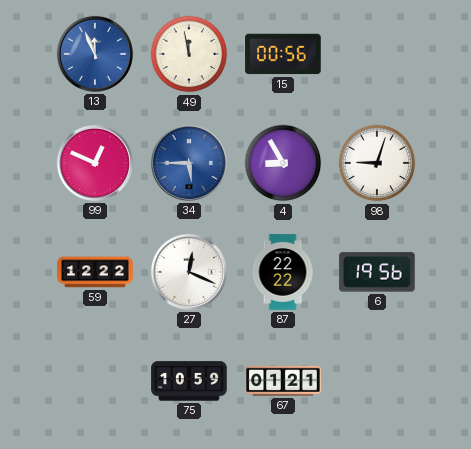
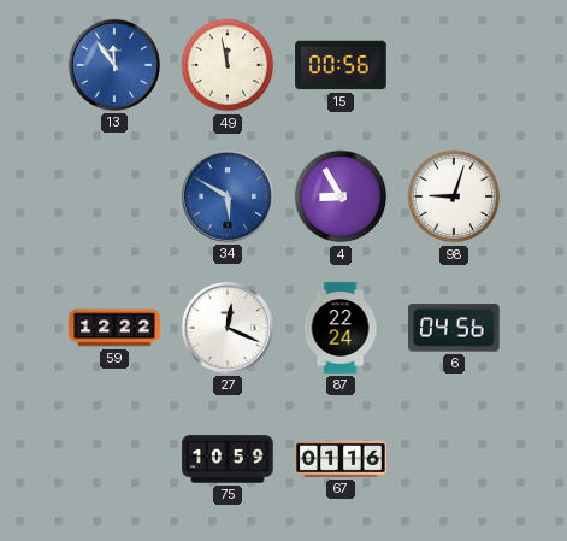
13: 11:56 -> 11:54
99: 12:49 -> none
34: 5:45 -> 5:50
87: 22:22 -> 22:24
6: 19:56 -> 04:56
67: 01:21 -> 01:16
